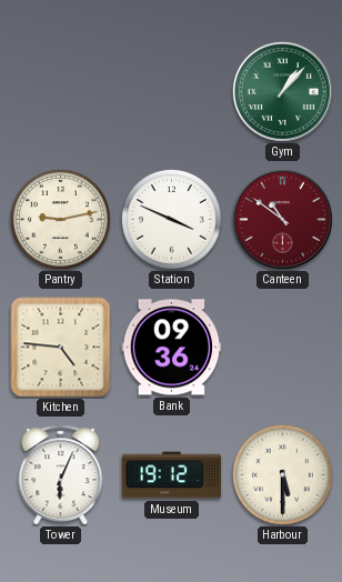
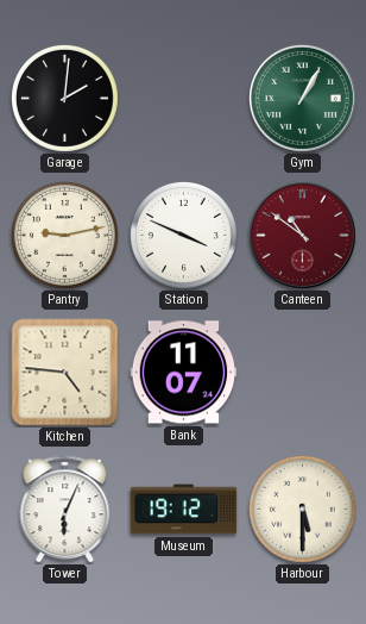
Garage: none -> 2:01
Gym: 1:07 -> 1:05
Bank: 09:36 -> 11:07
